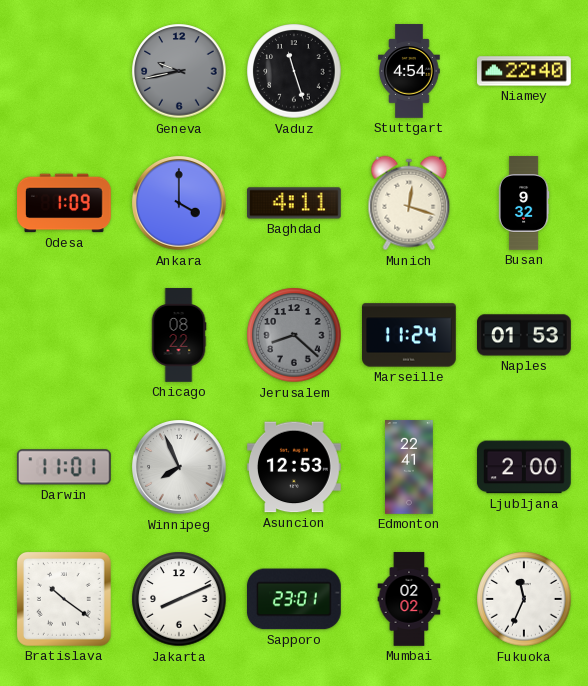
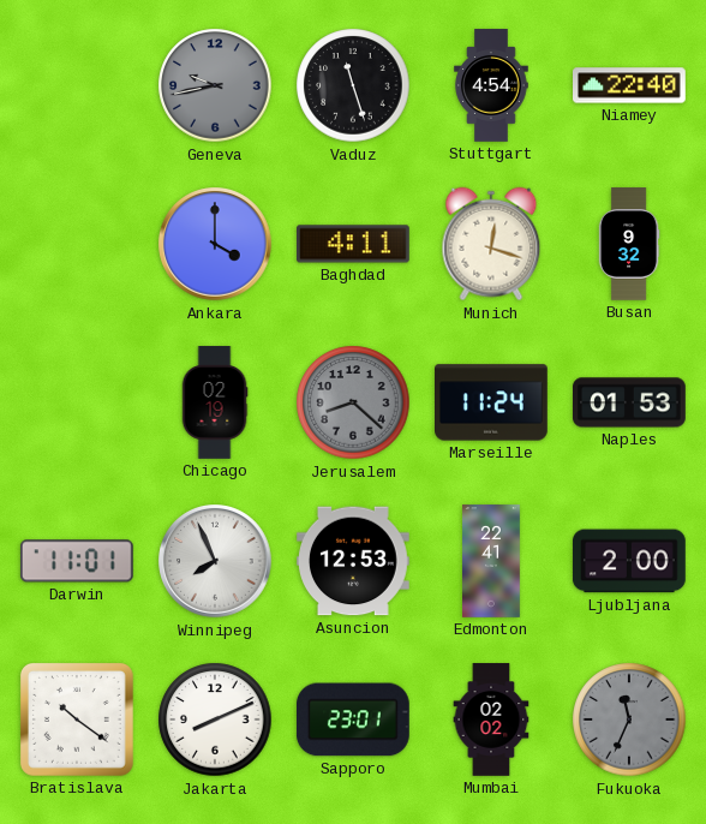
Odesa: 1:09 -> none
Chicago: 08:22 -> 02:19
Fukuoka dial: white -> grey
